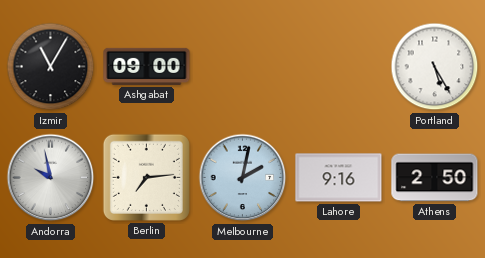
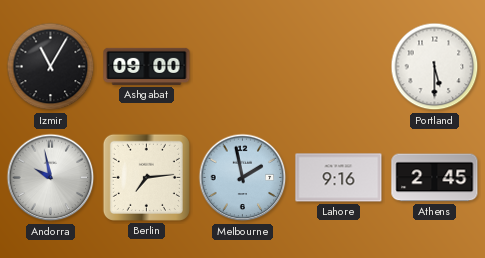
Portland: 5:25 -> 5:30
Melbourne: 2:02 -> 1:58
Athens: 2:50 -> 2:45
